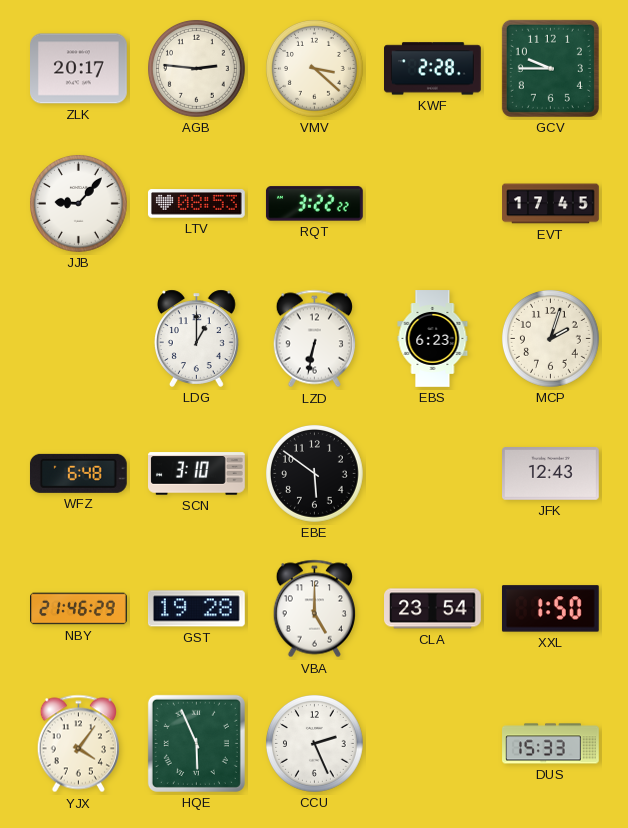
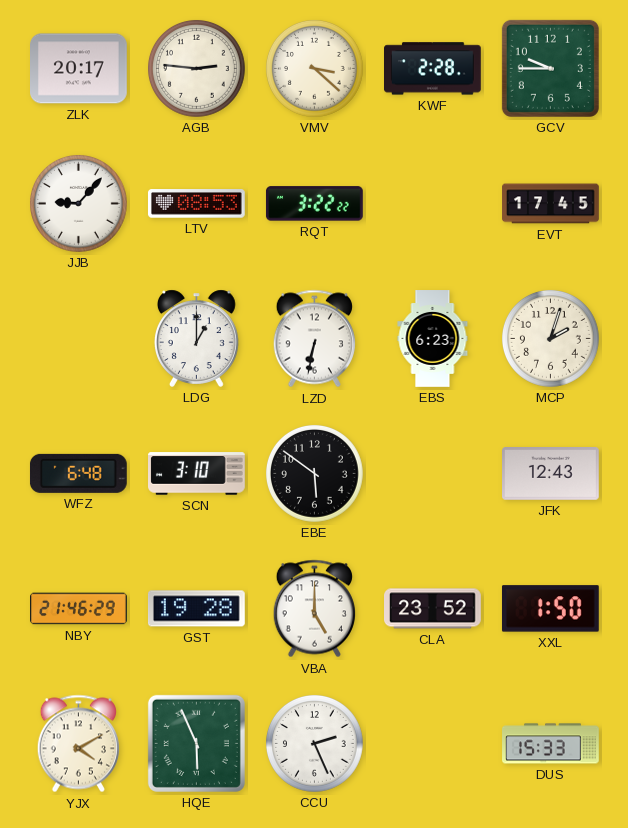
CLA: 23:54 -> 23:52
YJX: 4:06 -> 4:10
